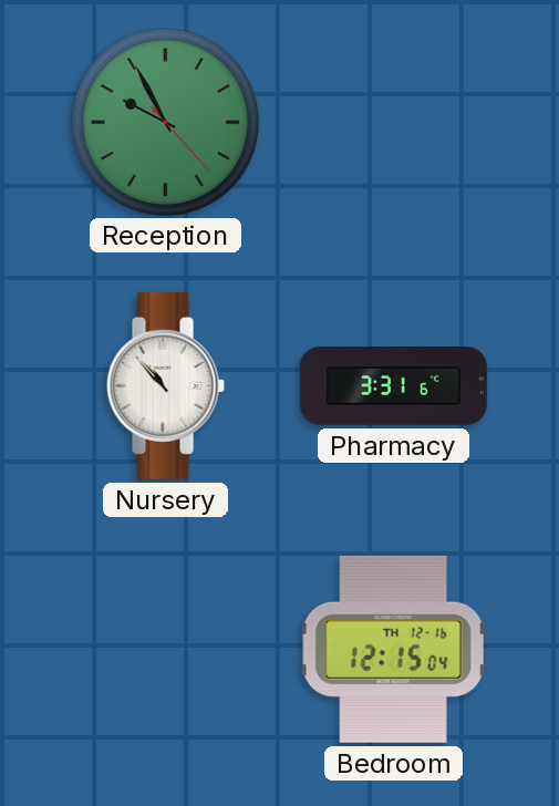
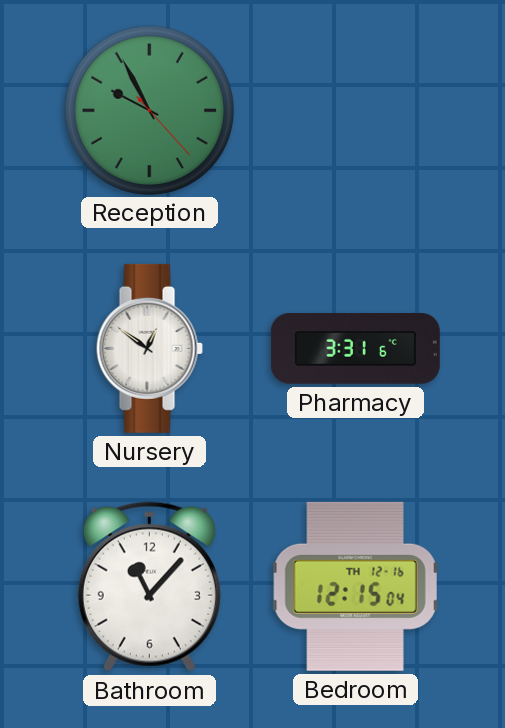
Nursery: 10:53 -> 12:51
Bathroom: none -> 11:07
